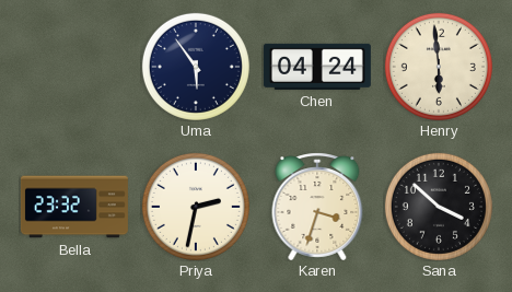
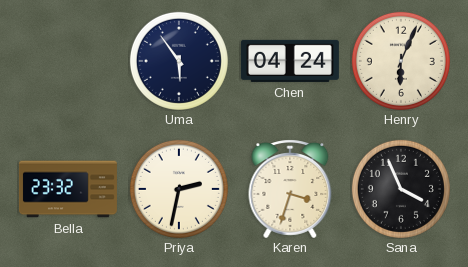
Henry: 5:59 -> 6:04
Sana: 3:52 -> 3:56
